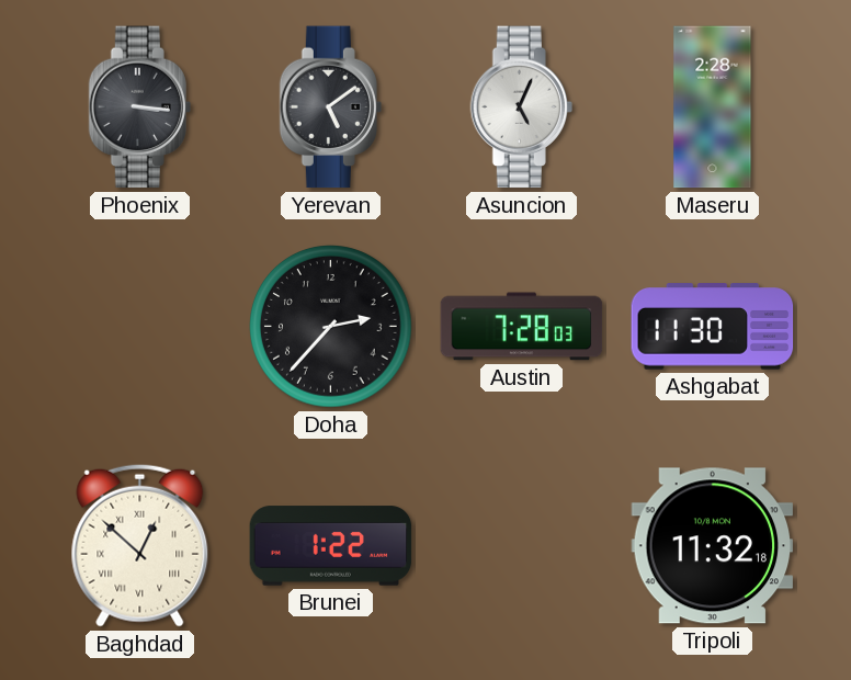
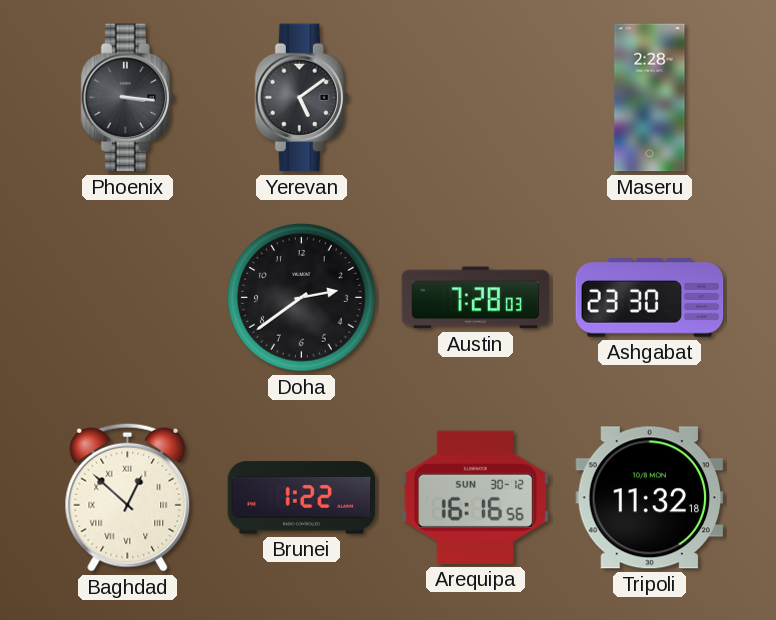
Asuncion: 5:04 -> none
Doha: 2:37 -> 2:39
Ashgabat: 11:30 -> 23:30
Arequipa: none -> 16:16
